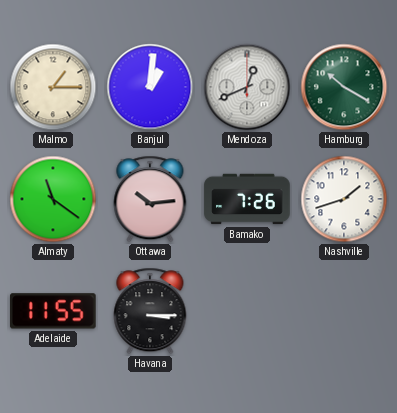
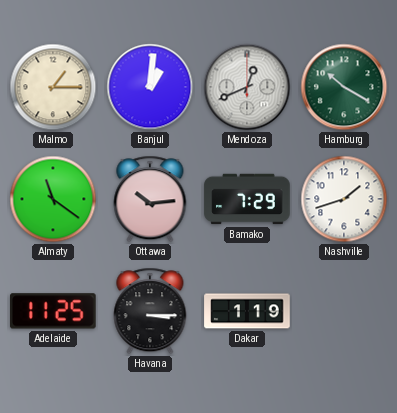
Bamako: 7:26 -> 7:29
Adelaide: 11:55 -> 11:25
Dakar: none -> 1:19
